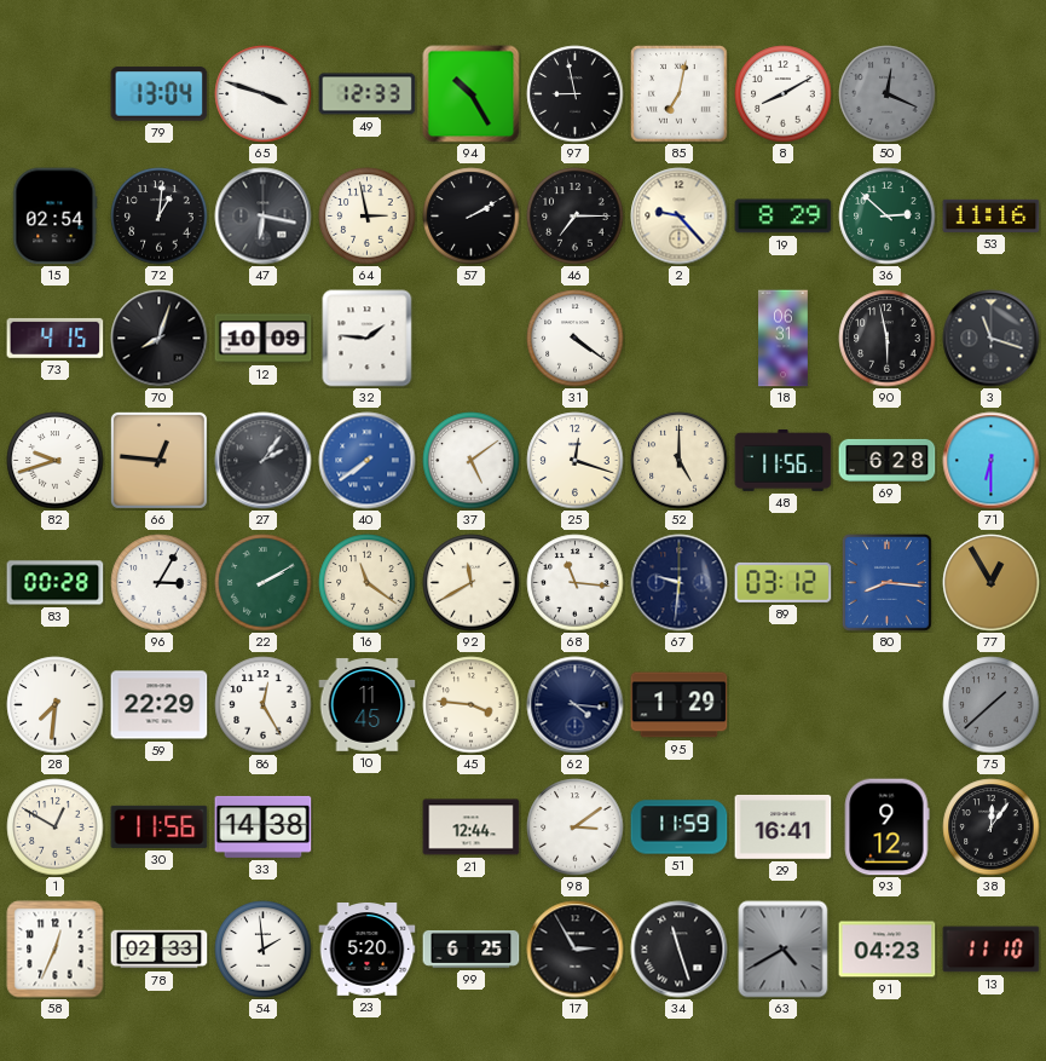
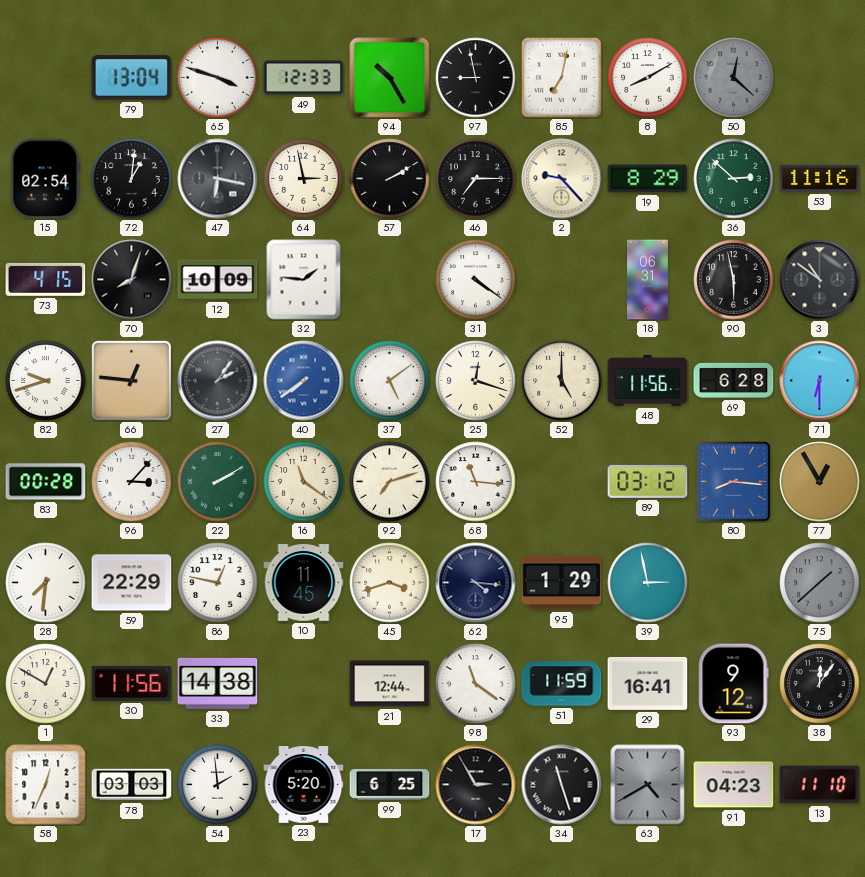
50: 12:19 -> 12:22
3: 11:18 -> 10:51
96: 3:05 -> 3:07
92: 11:40 -> 7:12
67: 9:31 -> none
86: 12:25 -> 12:47
45: 3:46 -> 3:42
39: none -> 2:58
98: 3:09 -> 11:21
78: 02:33 -> 03:03
